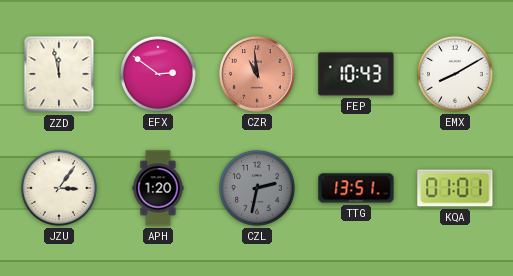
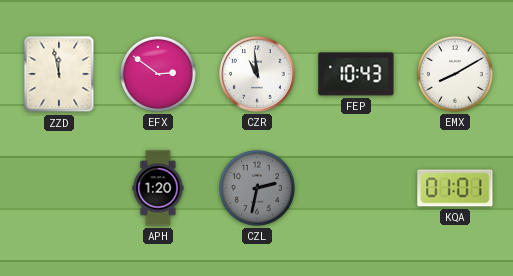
CZR dial: salmon -> white
JZU: 3:06 -> none
TTG: 13:51 -> none
